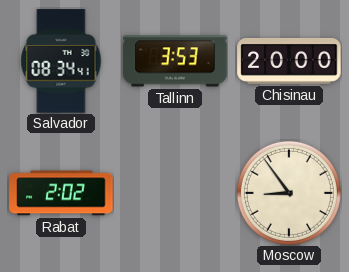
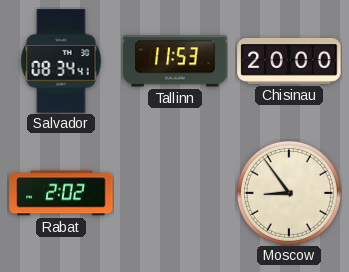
Tallinn: 3:53 -> 11:53
